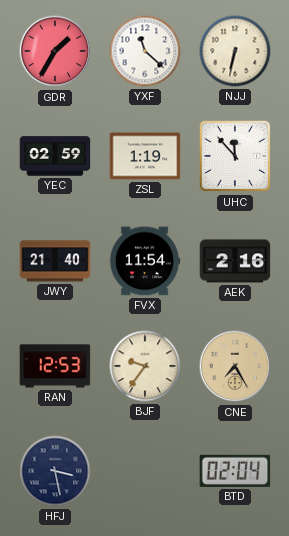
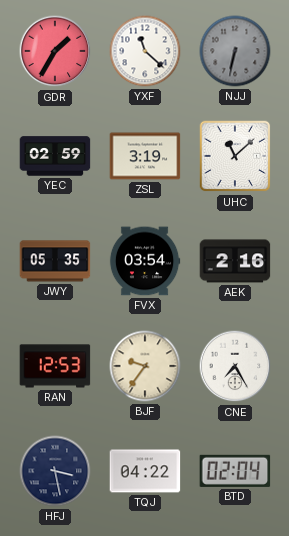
NJJ dial: cream -> grey
ZSL: 1:19 -> 3:19
UHC: 11:53 -> 11:08
JWY: 21:40 -> 05:35
FVX: 11:54 -> 03:54
CNE dial: champagne -> white
TQJ: none -> 04:22
